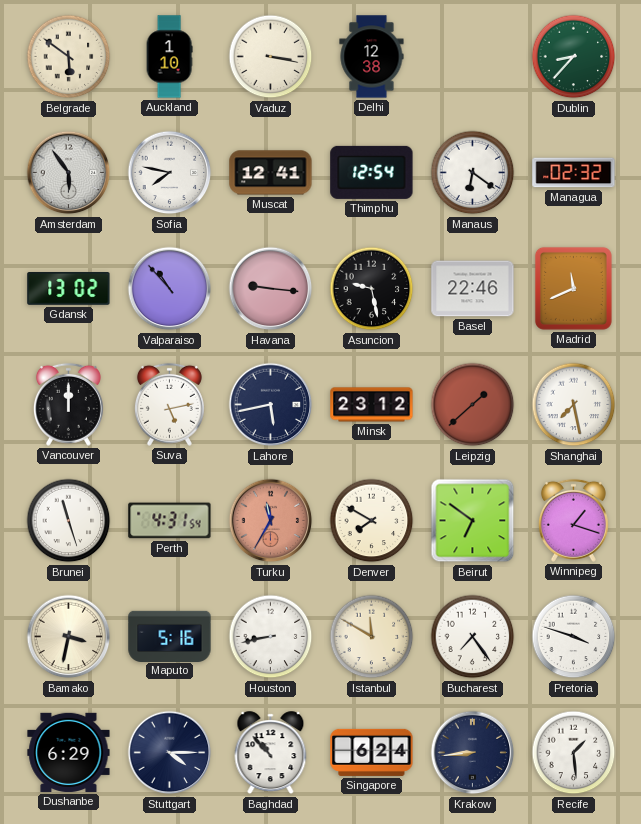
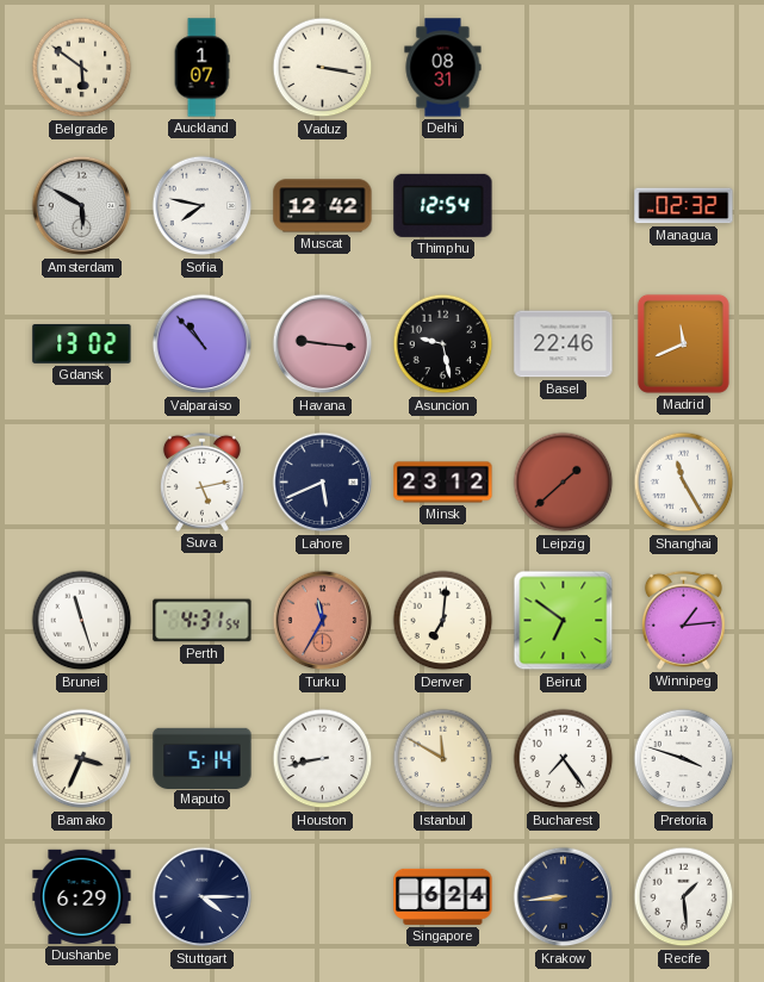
Auckland: 1:10 -> 1:07
Delhi: 12:38 -> 08:31
Dublin: 8:37 -> none
Amsterdam: 5:54 -> 5:50
Muscat: 12:41 -> 12:42
Manaus: 6:21 -> none
Vancouver: 12:00 -> none
Lahore: 5:43 -> 5:41
Shanghai: 7:28 -> 11:25
Denver: 7:50 -> 7:01
Winnipeg: 1:18 -> 1:14
Bamako: 3:32 -> 3:34
Maputo: 5:16 -> 5:14
Baghdad: 10:53 -> none
